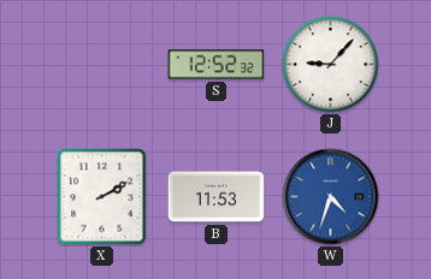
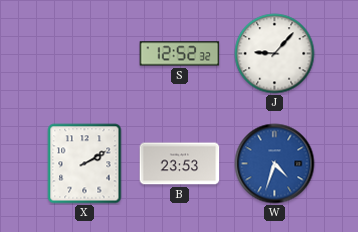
B: 11:53 -> 23:53
